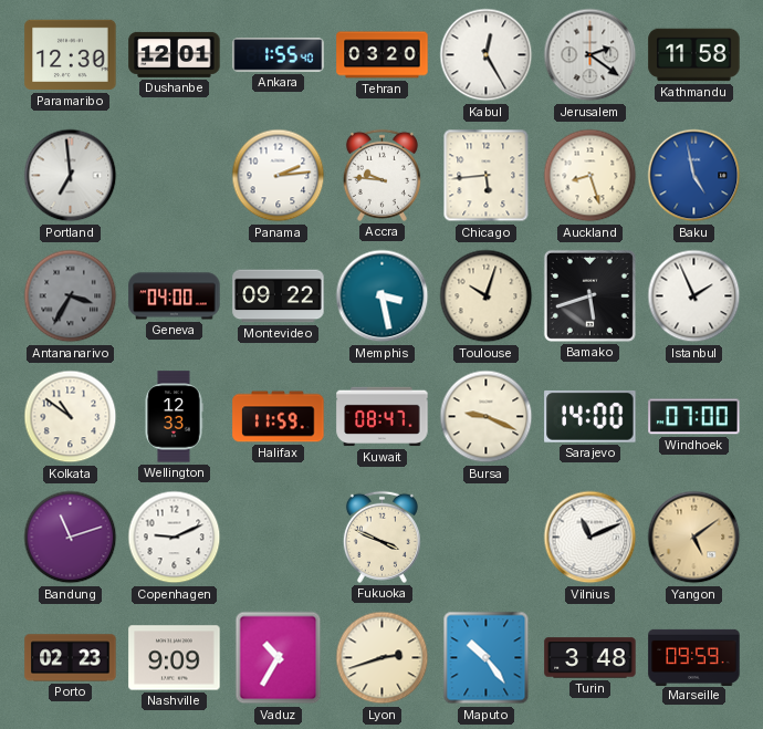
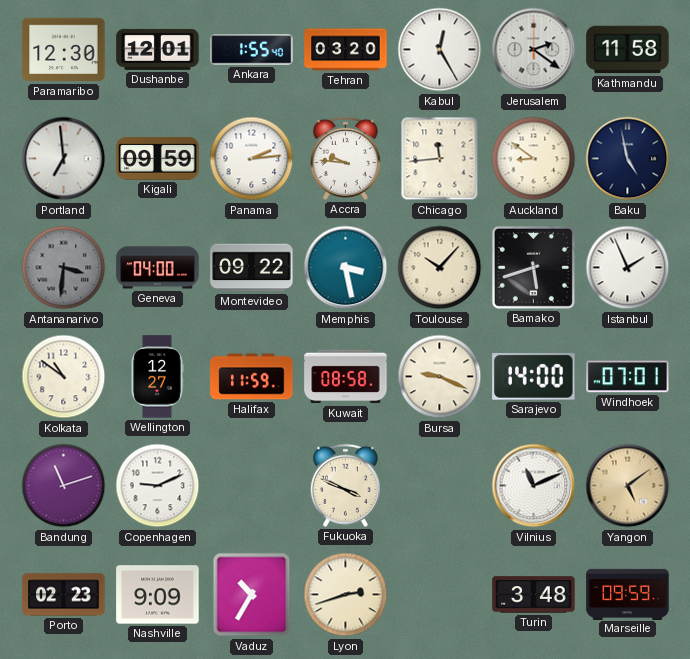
Kigali: none -> 09:59
Chicago: 5:44 -> 11:44
Auckland: 8:27 -> 8:51
Baku dial: blue -> navy
Antananarivo: 3:35 -> 3:31
Toulouse: 10:03 -> 10:07
Wellington: 12:33 -> 12:27
Kuwait: 08:47 -> 08:58
Windhoek: 07:00 -> 07:01
Maputo: 10:24 -> none
